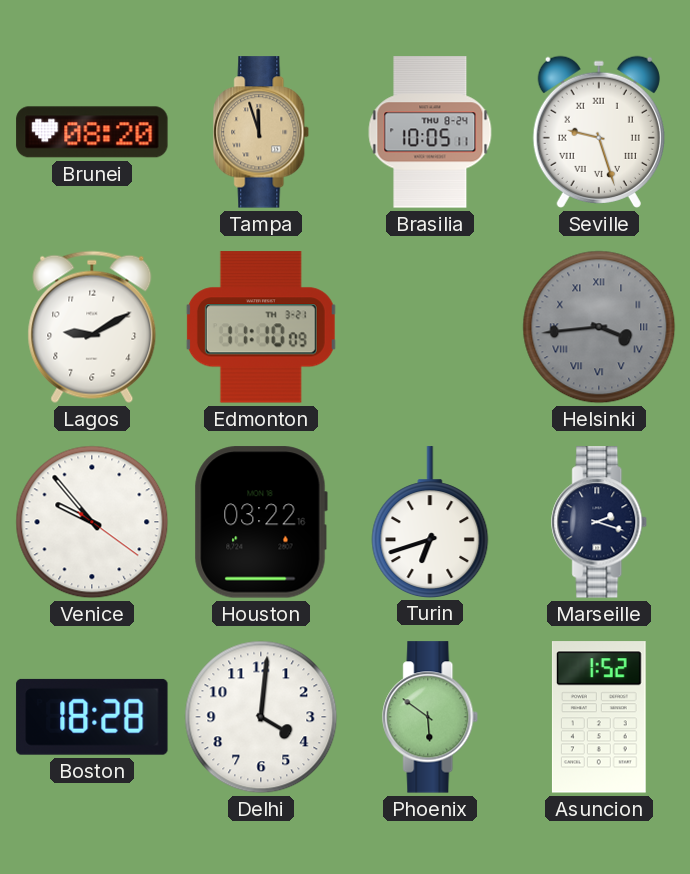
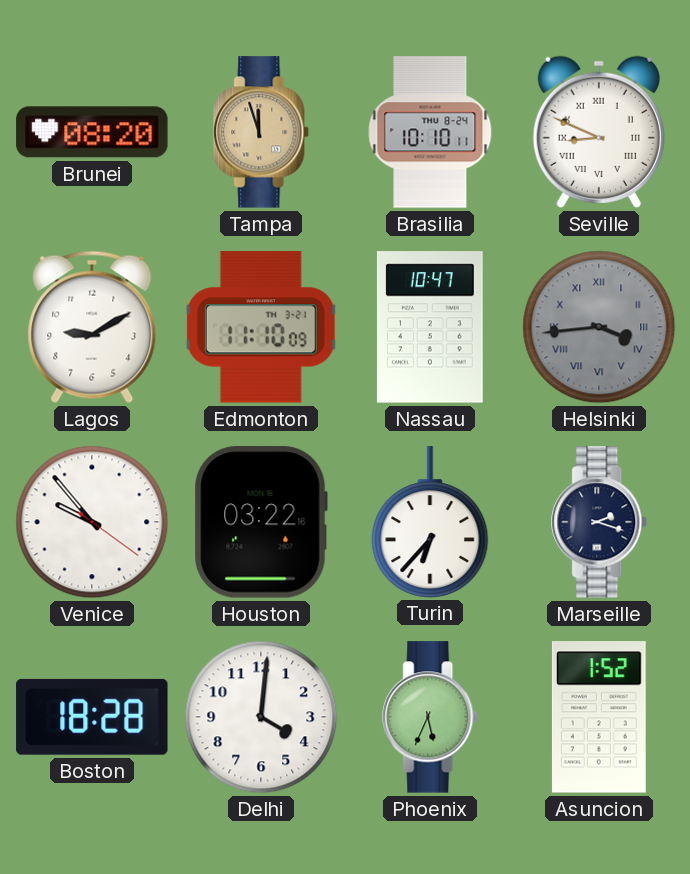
Brasilia: 10:05 -> 10:10
Seville: 9:27 -> 8:49
Nassau: none -> 10:47
Turin: 6:42 -> 6:37
Phoenix: 5:51 -> 5:34
